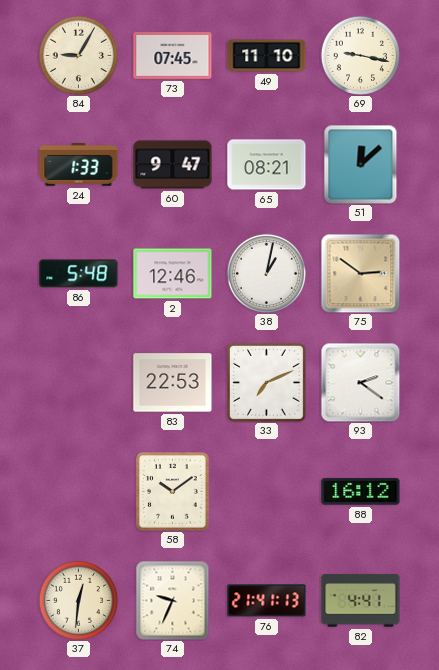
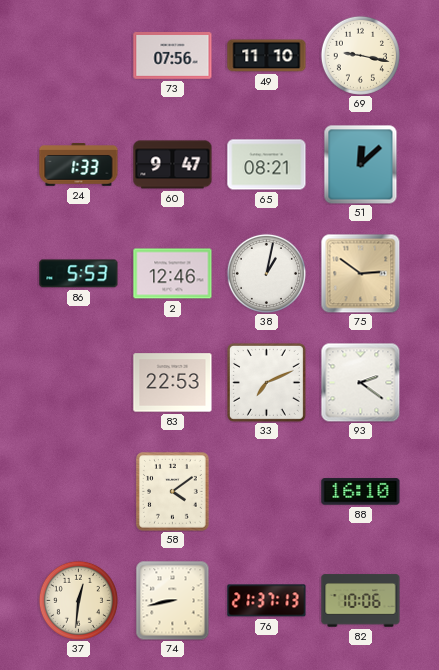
84: 9:05 -> none
73: 07:45 -> 07:56
86: 5:48 -> 5:53
58: 10:09 -> 4:09
88: 16:12 -> 16:10
74: 9:34 -> 8:43
76: 21:41 -> 21:37
82: 4:41 -> 10:06
